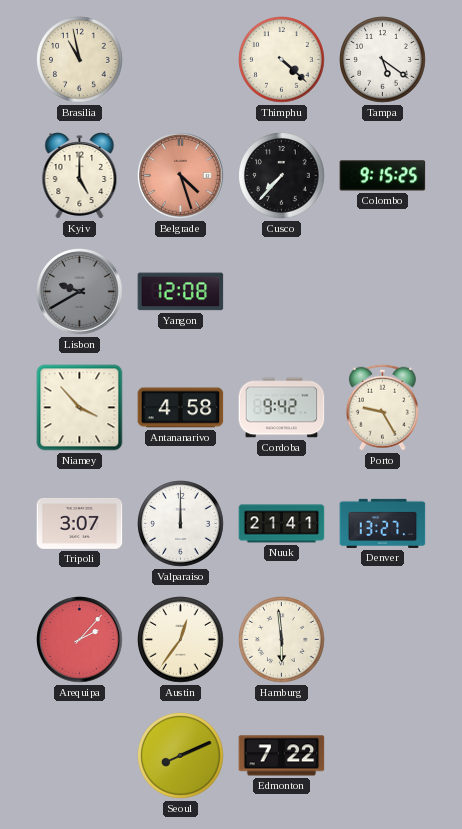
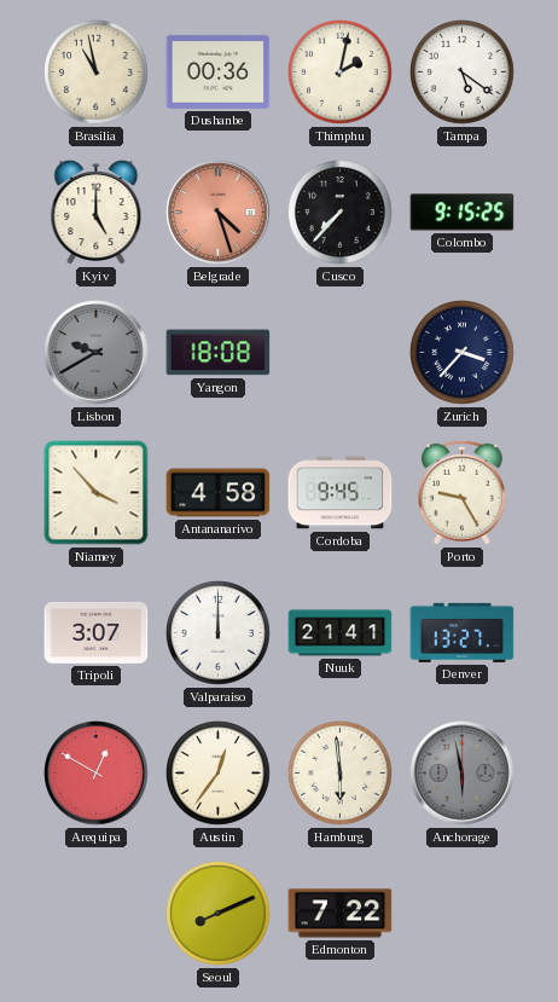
Dushanbe: none -> 00:36
Thimphu: 4:22 -> 2:02
Yangon: 12:08 -> 18:08
Zurich: none -> 3:37
Cordoba: 9:42 -> 9:45
Arequipa: 2:07 -> 12:50
Anchorage: none -> 5:58
